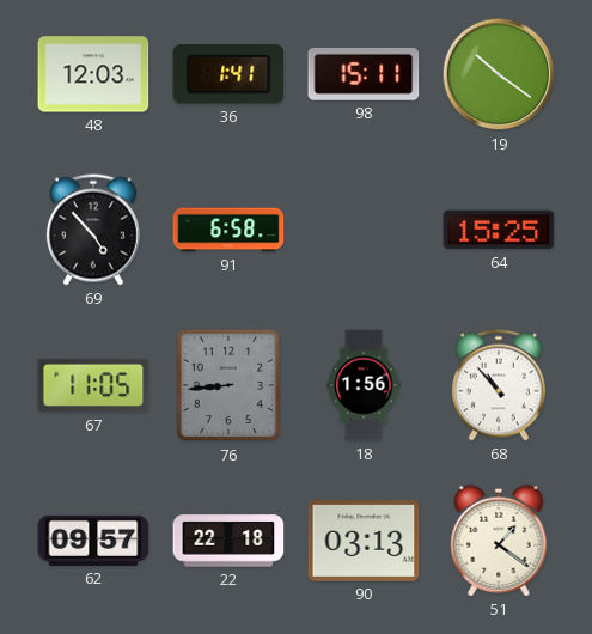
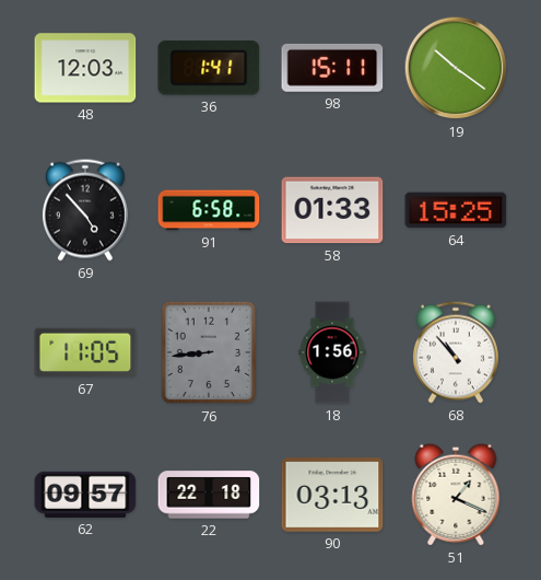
58: none -> 01:33
51: 1:21 -> 1:19
